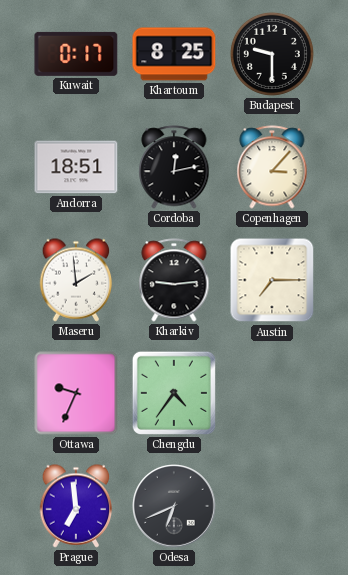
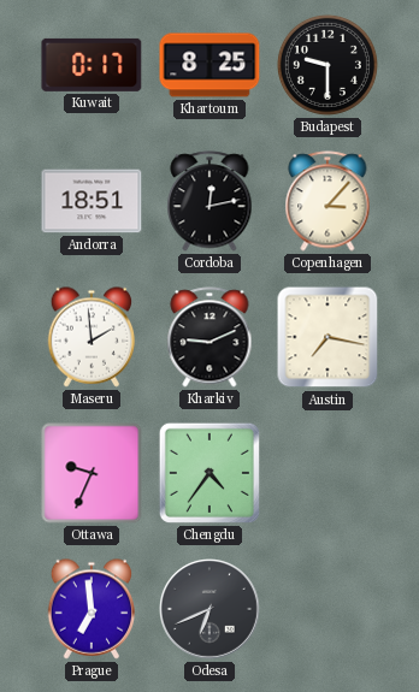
Kharkiv: 9:14 -> 9:11
Austin: 7:15 -> 7:17
